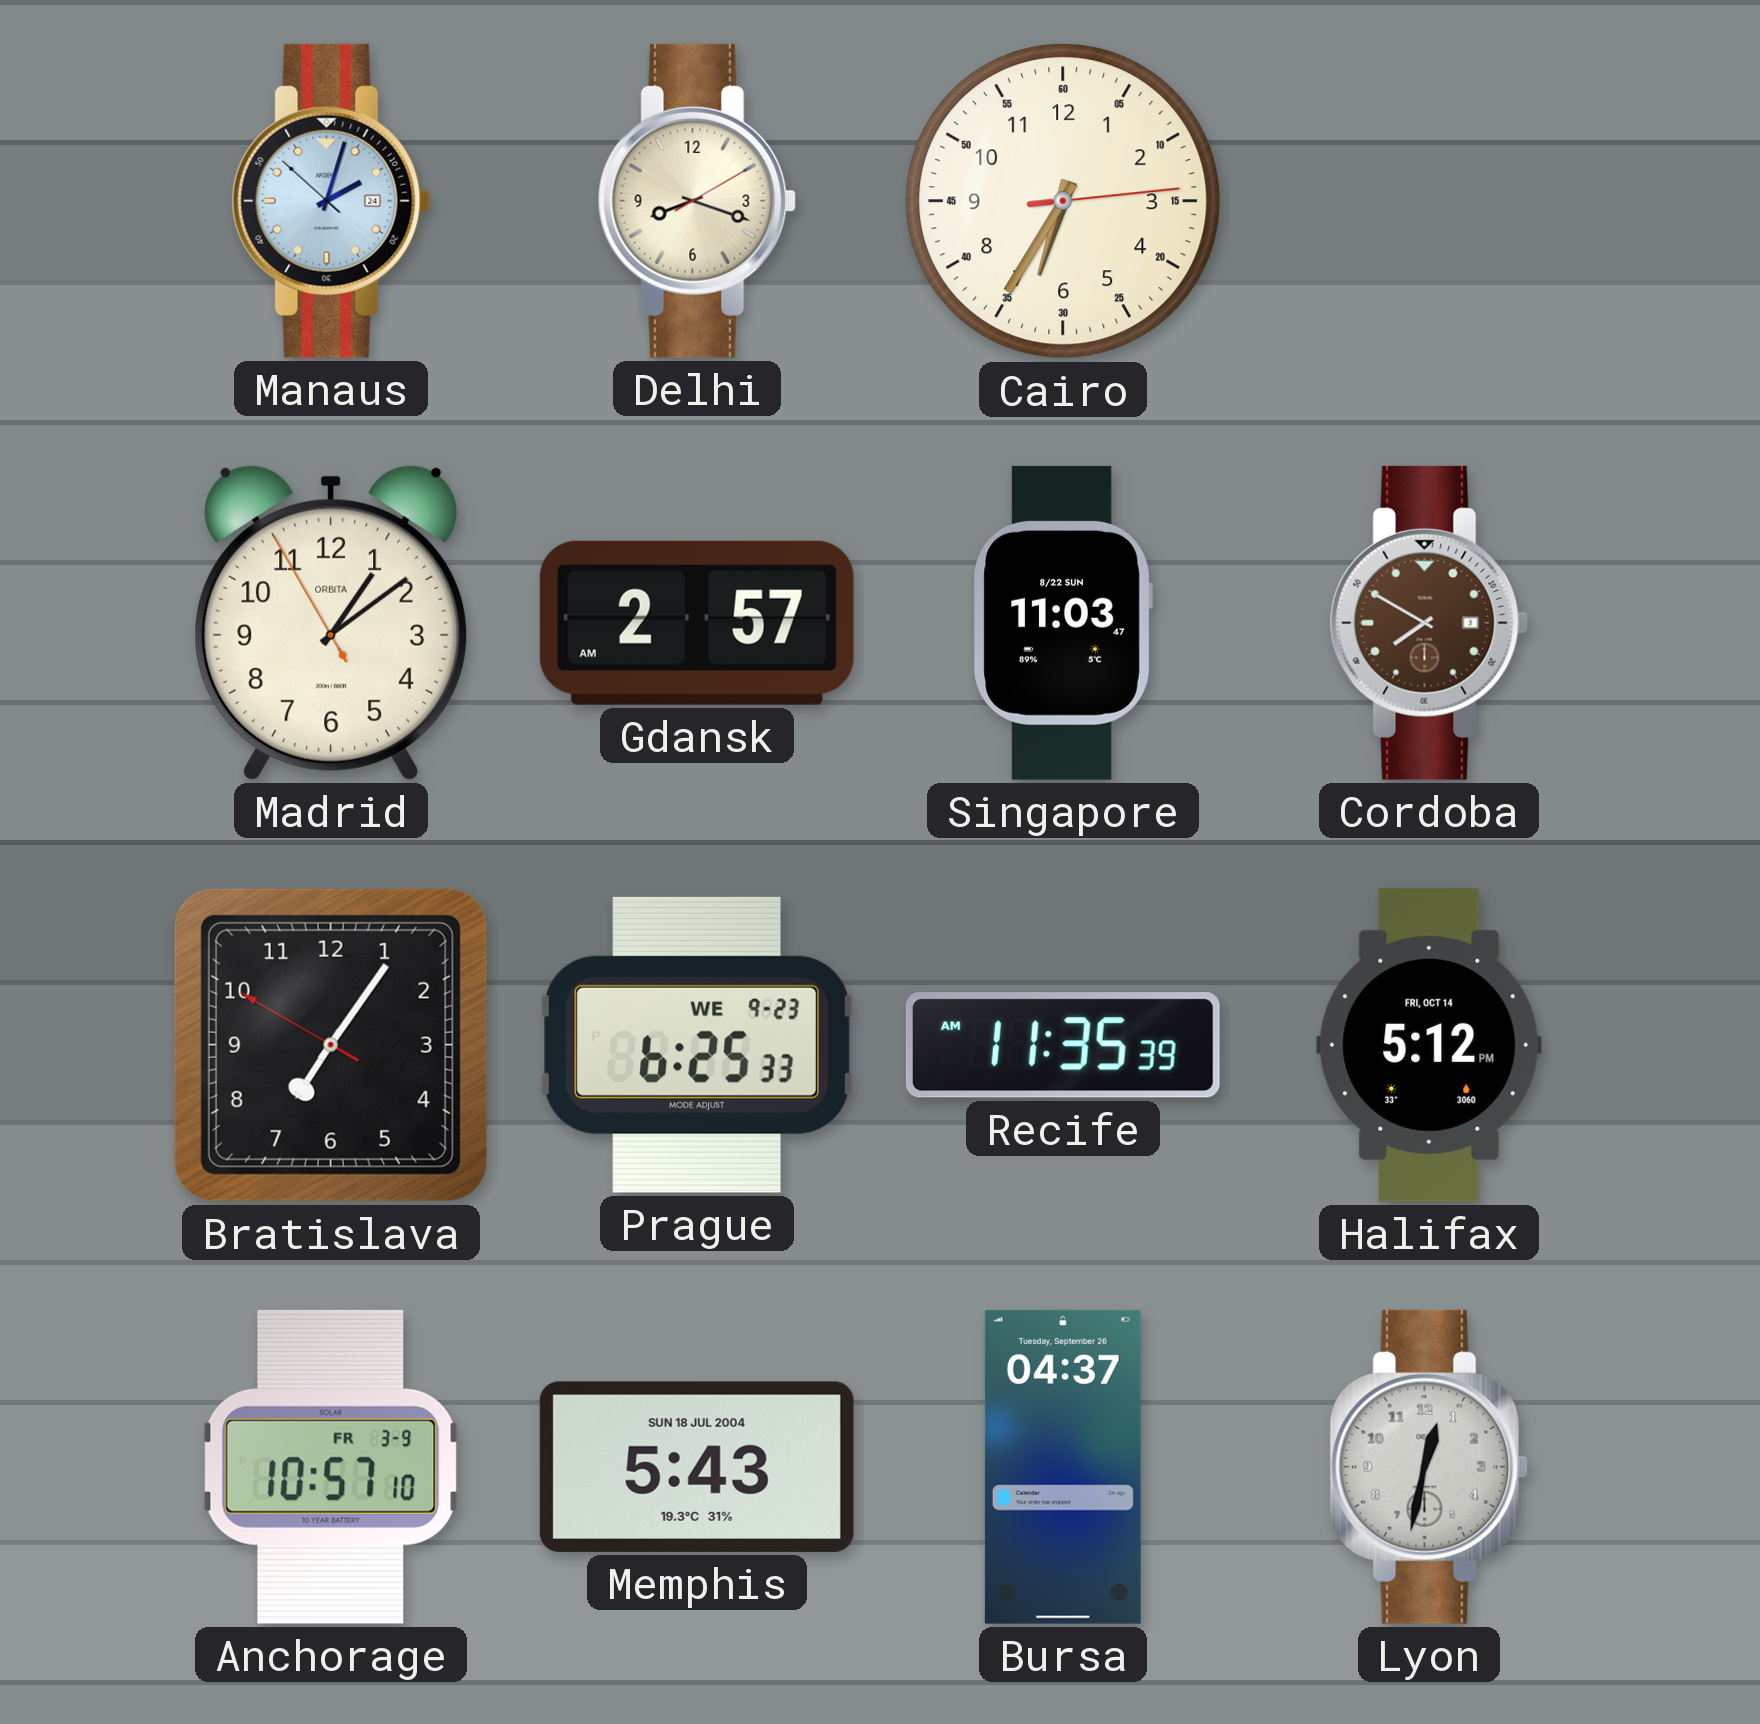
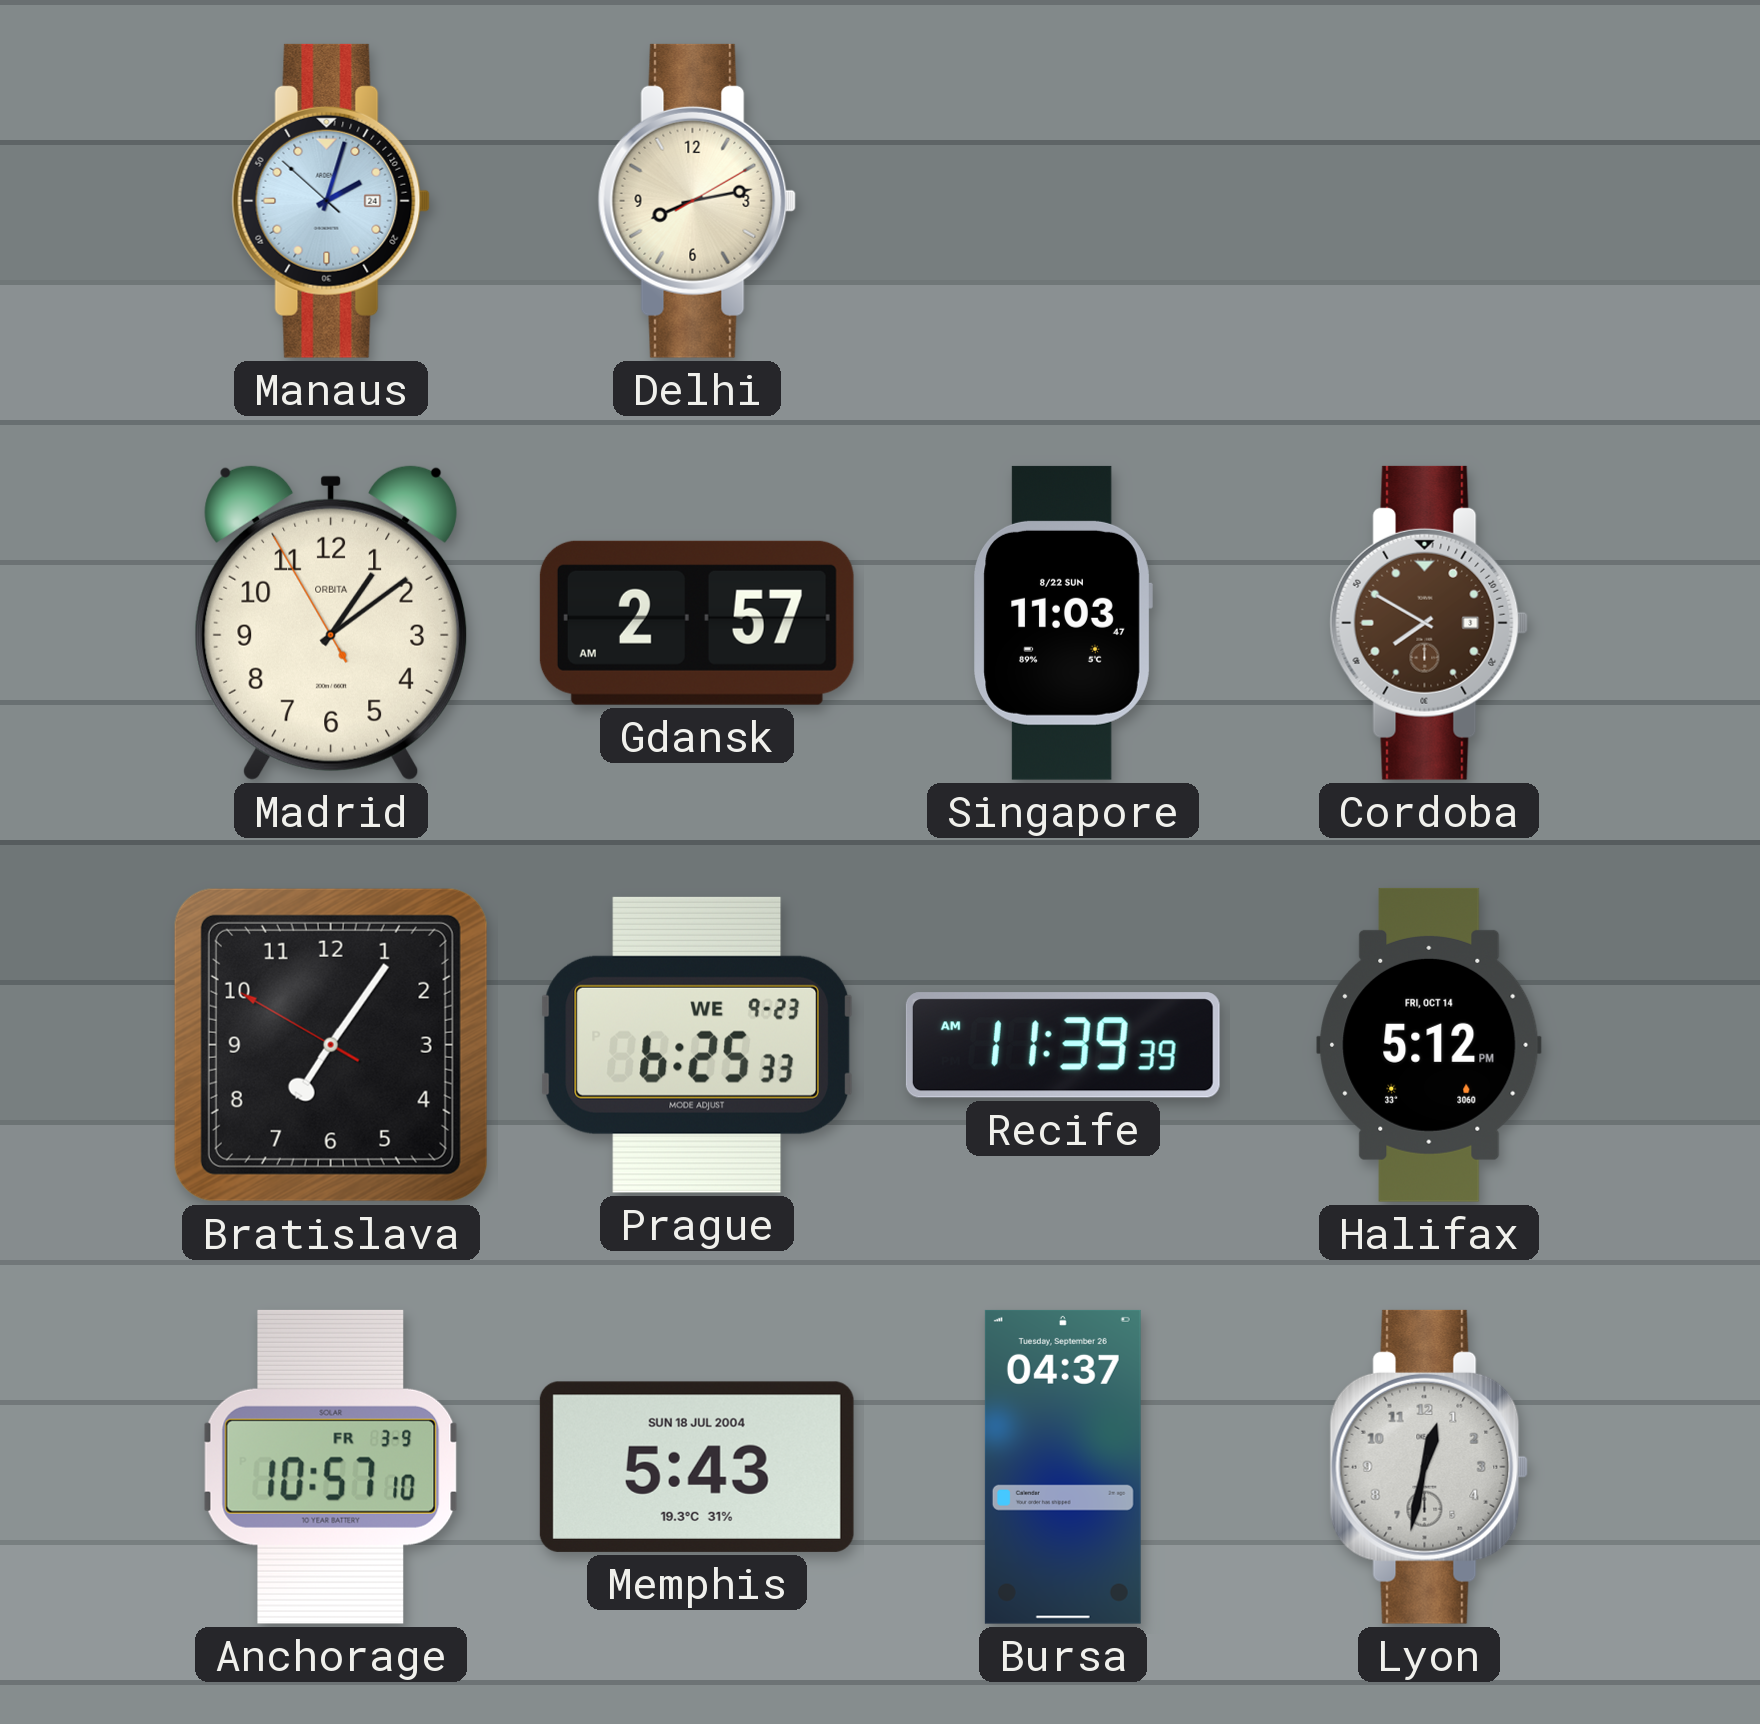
Delhi: 8:18 -> 8:13
Cairo: 6:35 -> none
Recife: 11:35 -> 11:39
